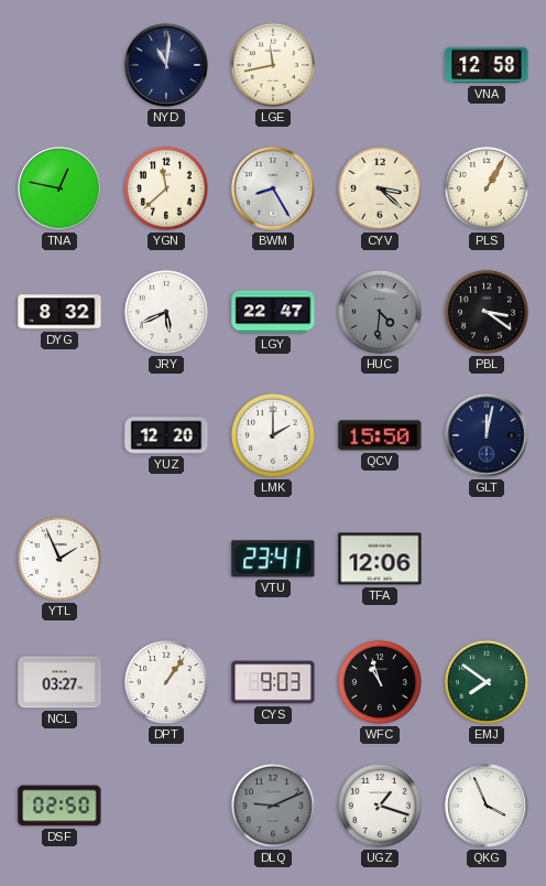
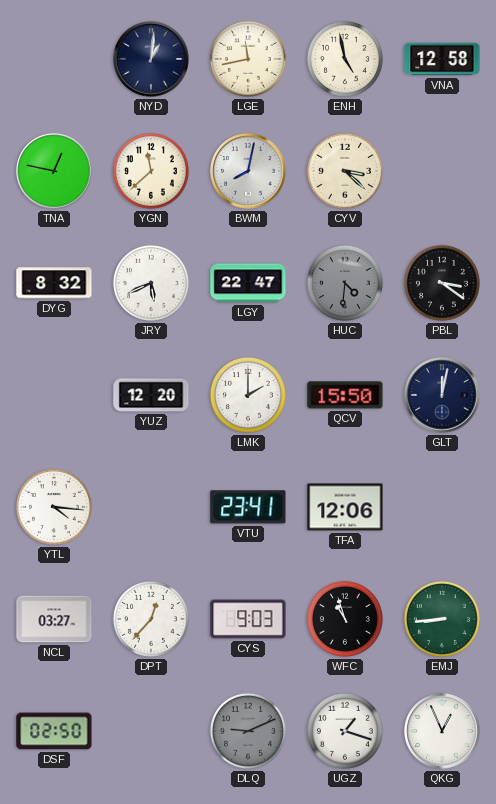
NYD: 11:01 -> 1:01
ENH: none -> 4:58
BWM: 8:25 -> 8:02
PLS: 1:05 -> none
YTL: 1:56 -> 4:16
DPT: 1:06 -> 12:37
EMJ: 7:51 -> 8:44
QKG: 3:56 -> 12:56
